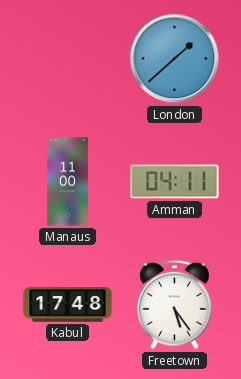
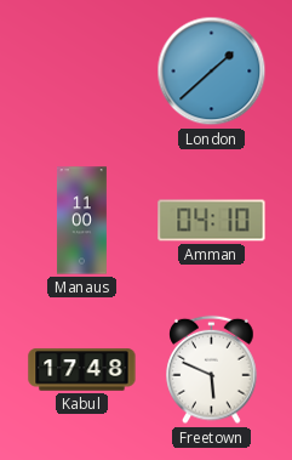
Amman: 04:11 -> 04:10
Freetown: 5:24 -> 5:49
